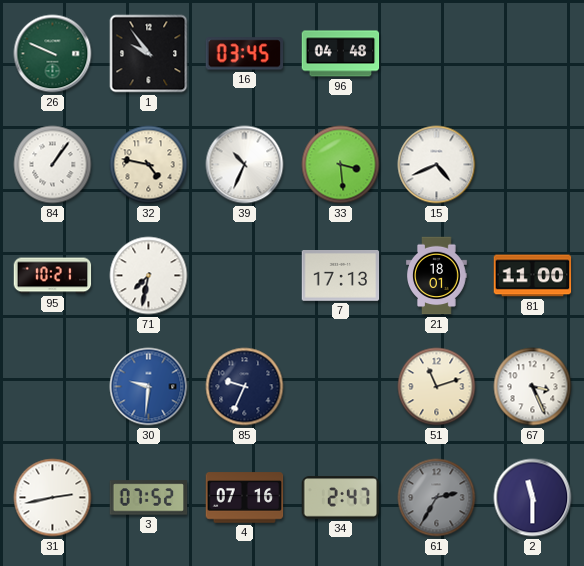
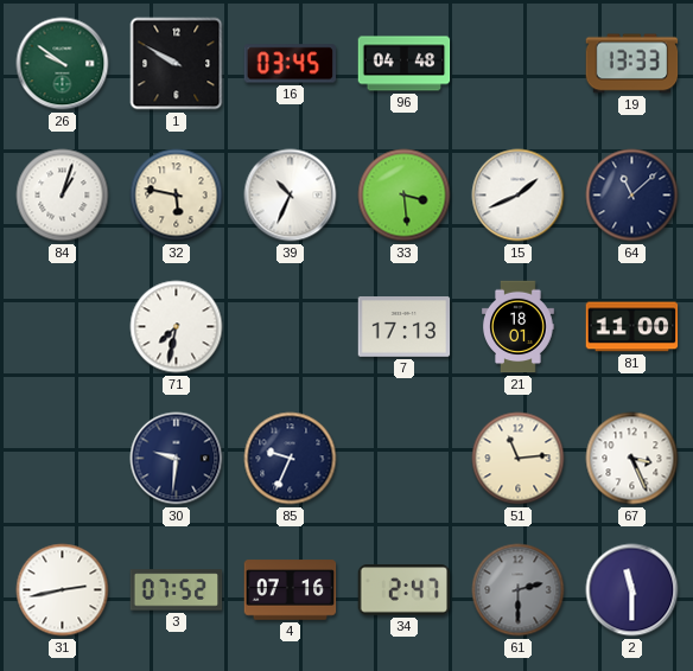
26: 9:49 -> 9:51
1: 9:54 -> 9:50
19: none -> 13:33
84: 1:06 -> 1:03
32: 4:47 -> 5:47
15: 4:41 -> 1:41
64: none -> 11:08
95: 10:21 -> none
30 dial: blue -> navy
51: 11:12 -> 11:14
61: 2:35 -> 2:30
